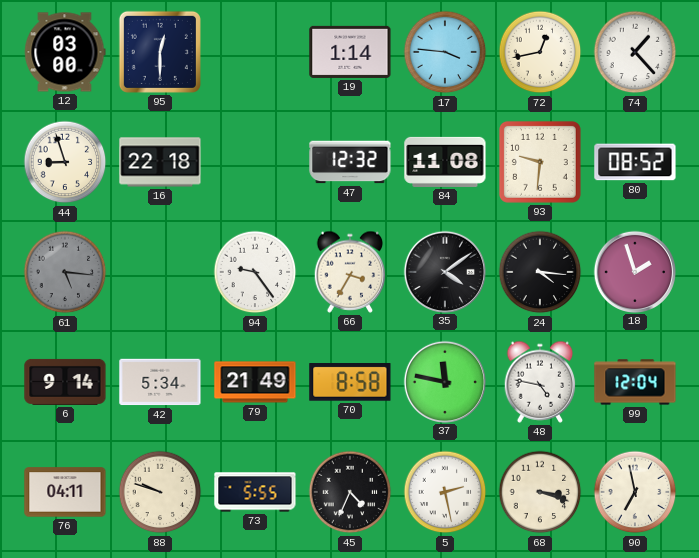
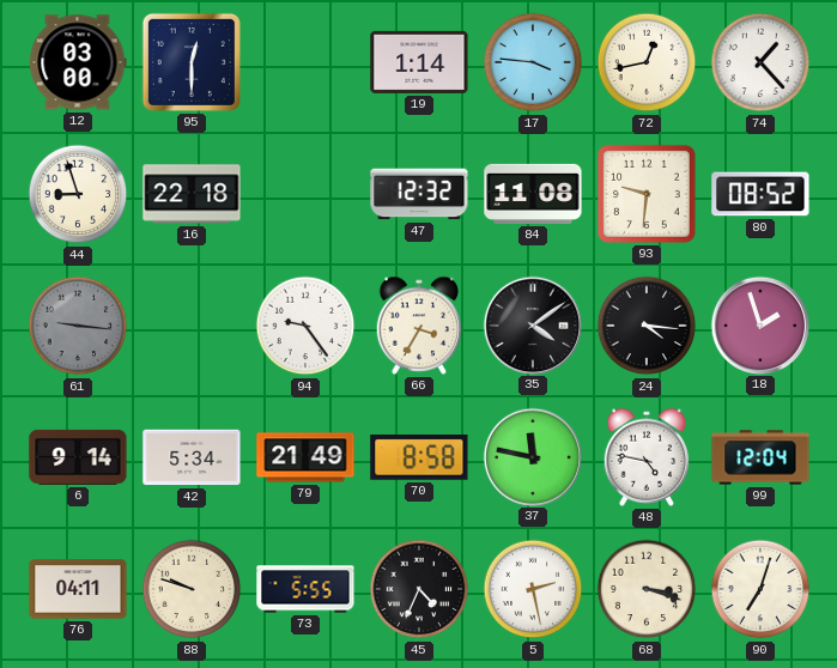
61: 5:16 -> 9:16
90: 6:58 -> 7:03
